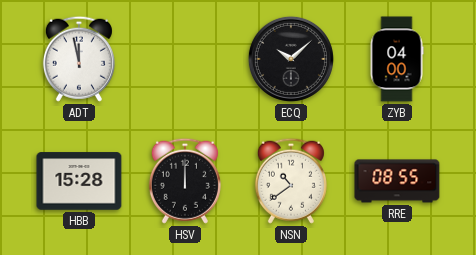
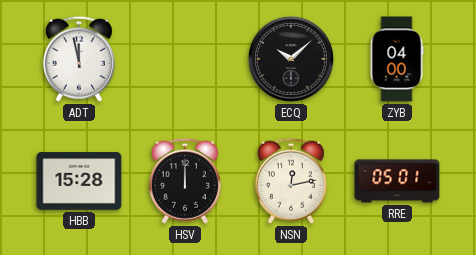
NSN: 10:39 -> 12:13
RRE: 08:55 -> 05:01
